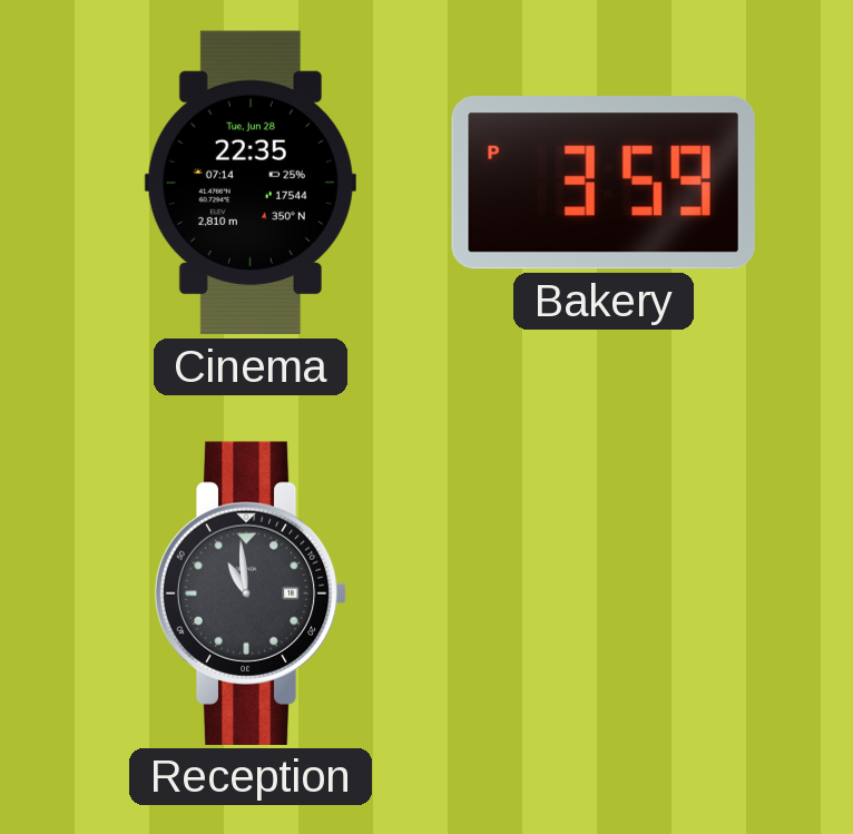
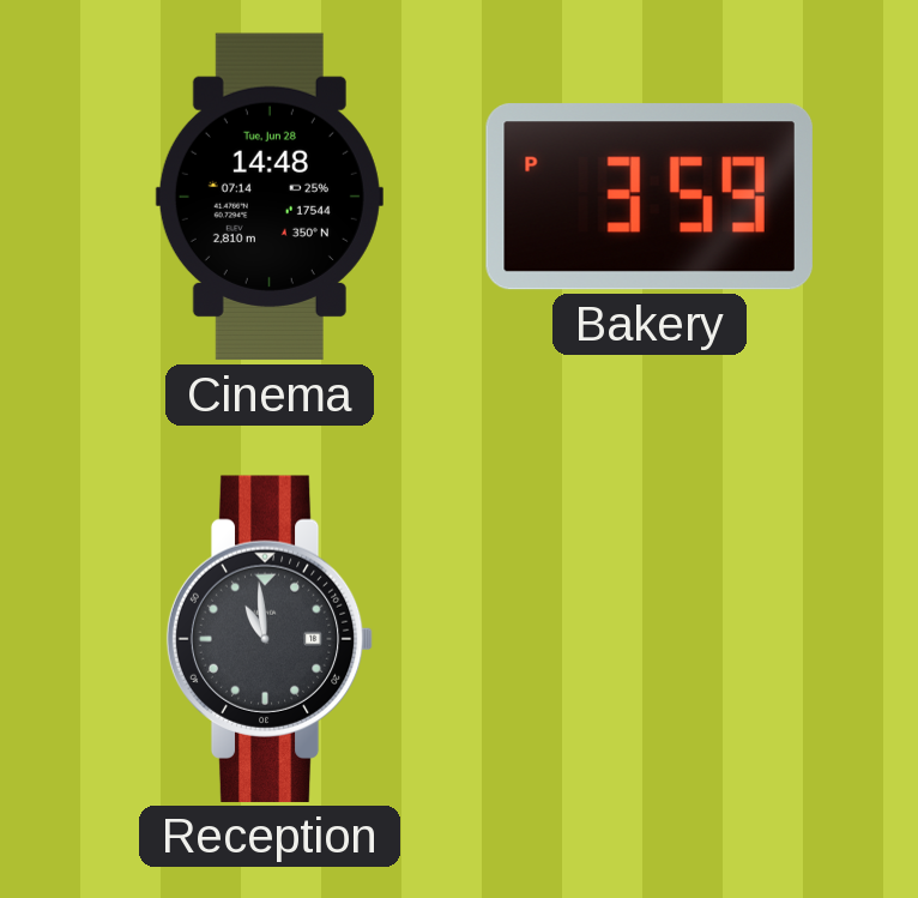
Cinema: 22:35 -> 14:48
